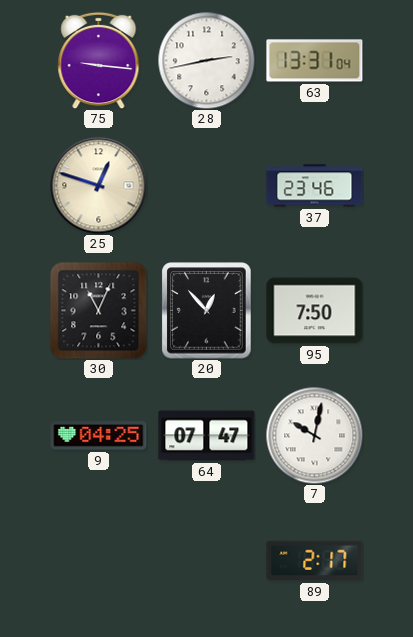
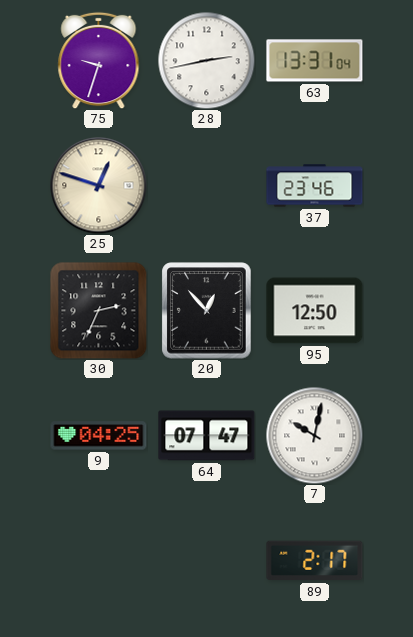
75: 9:16 -> 9:33
30: 11:04 -> 2:34
95: 7:50 -> 12:50
